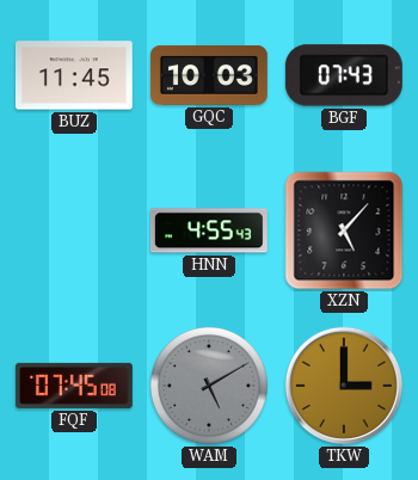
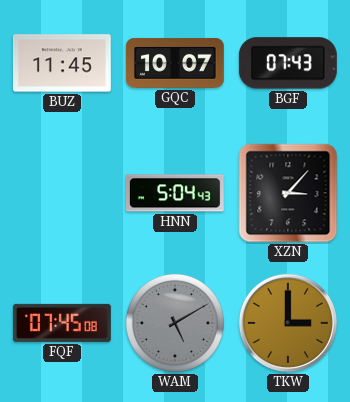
GQC: 10:03 -> 10:07
HNN: 4:55 -> 5:04
XZN: 5:07 -> 3:07
